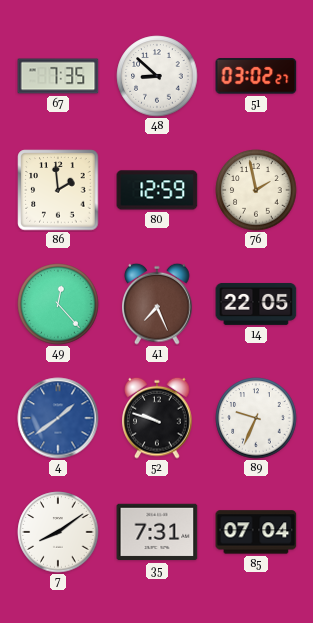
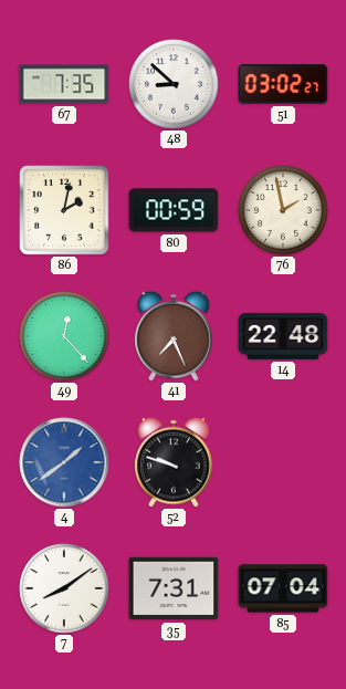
86: 1:59 -> 2:02
80: 12:59 -> 00:59
14: 22:05 -> 22:48
89: 9:34 -> none
